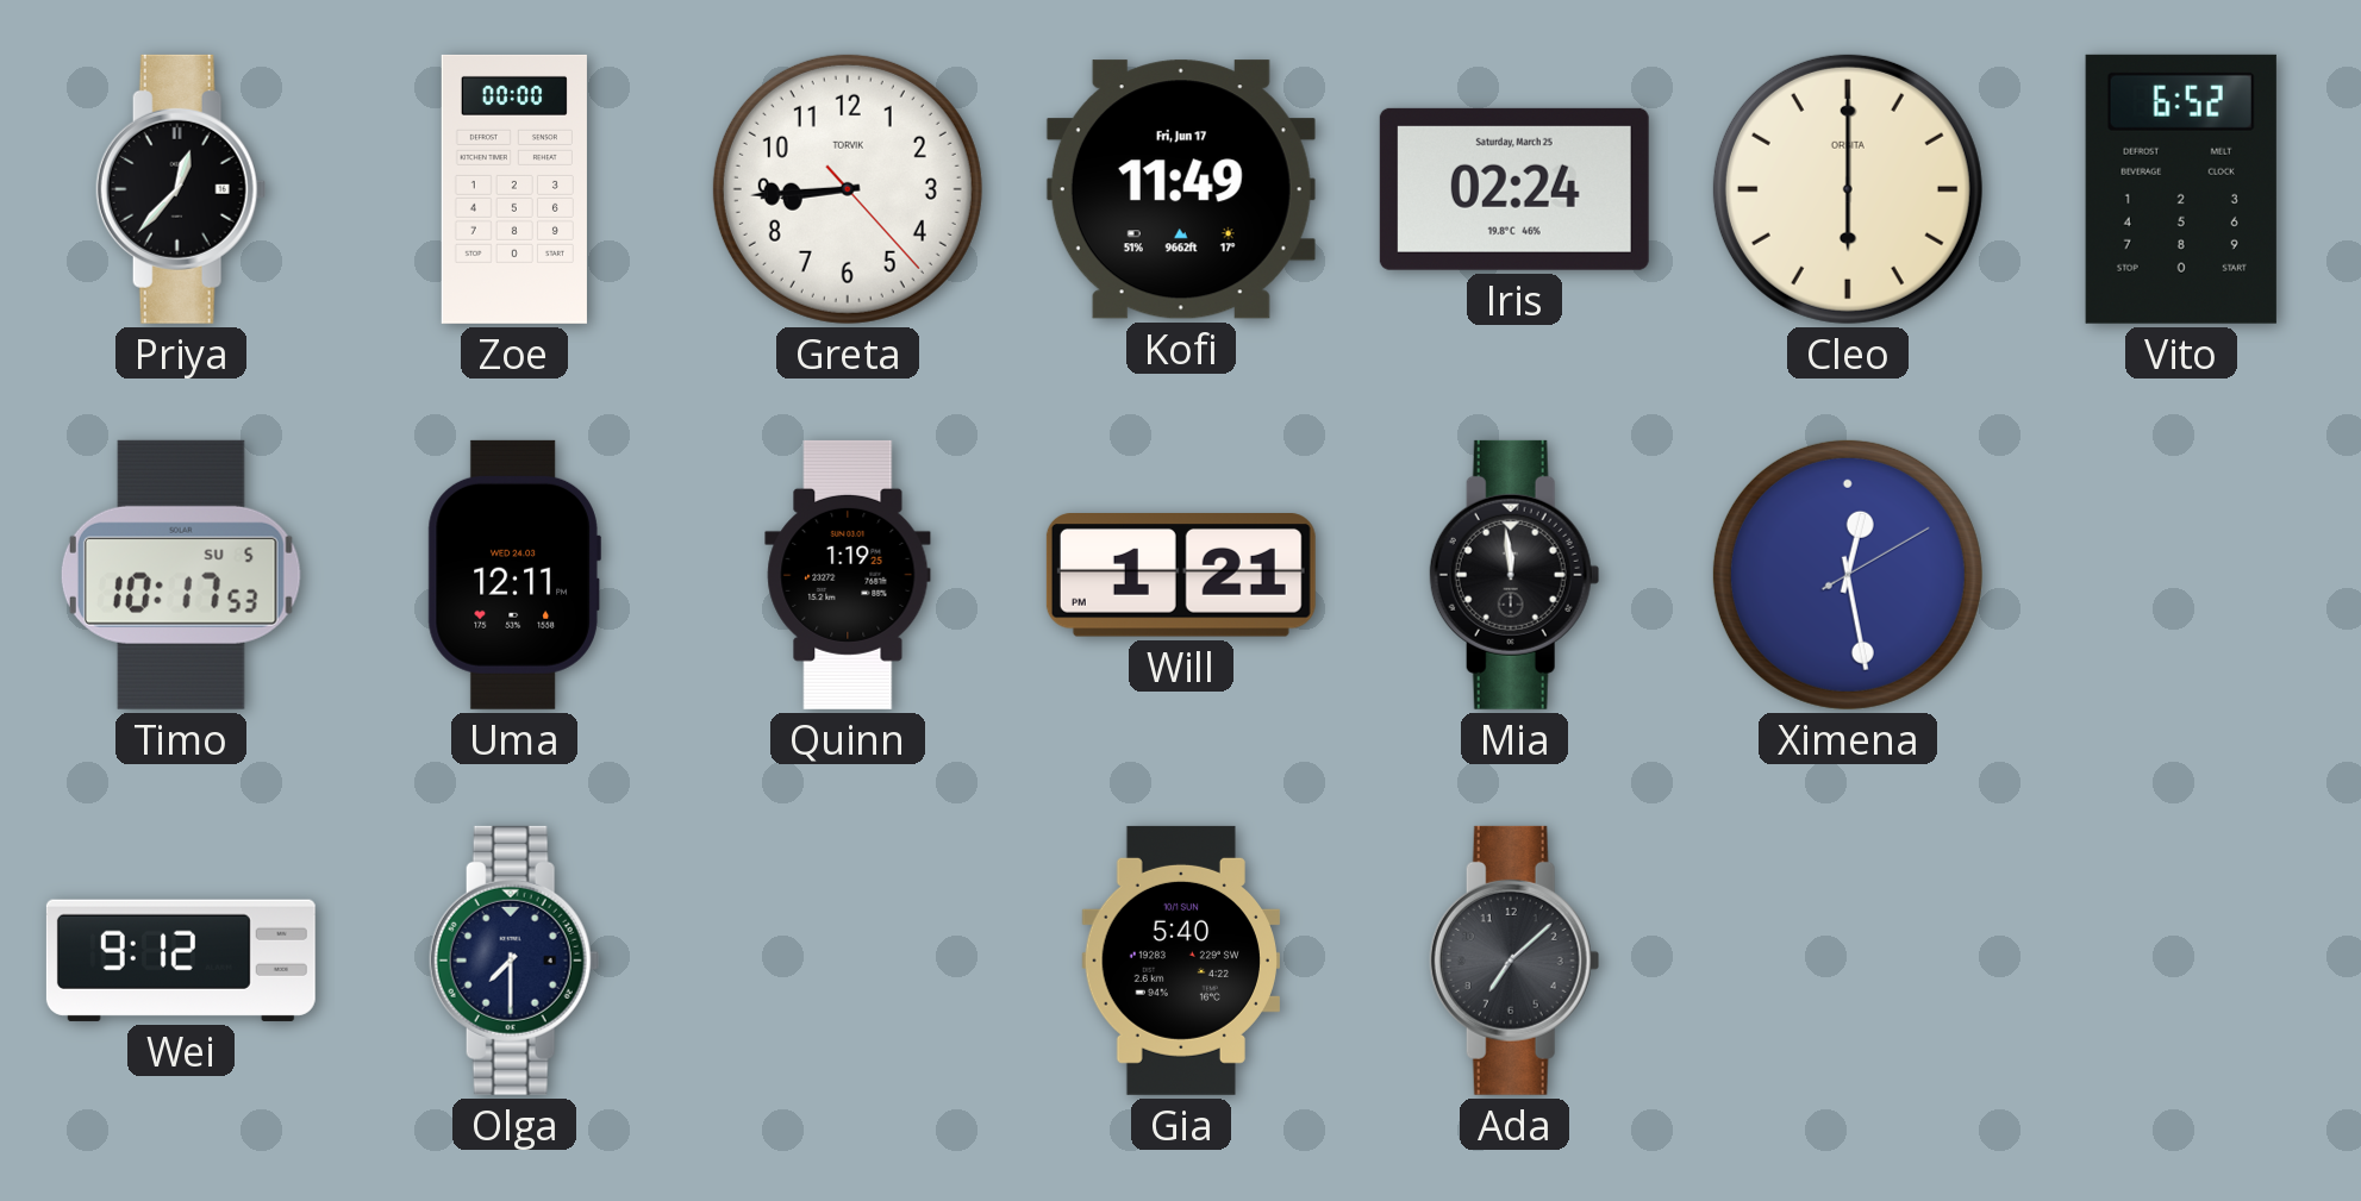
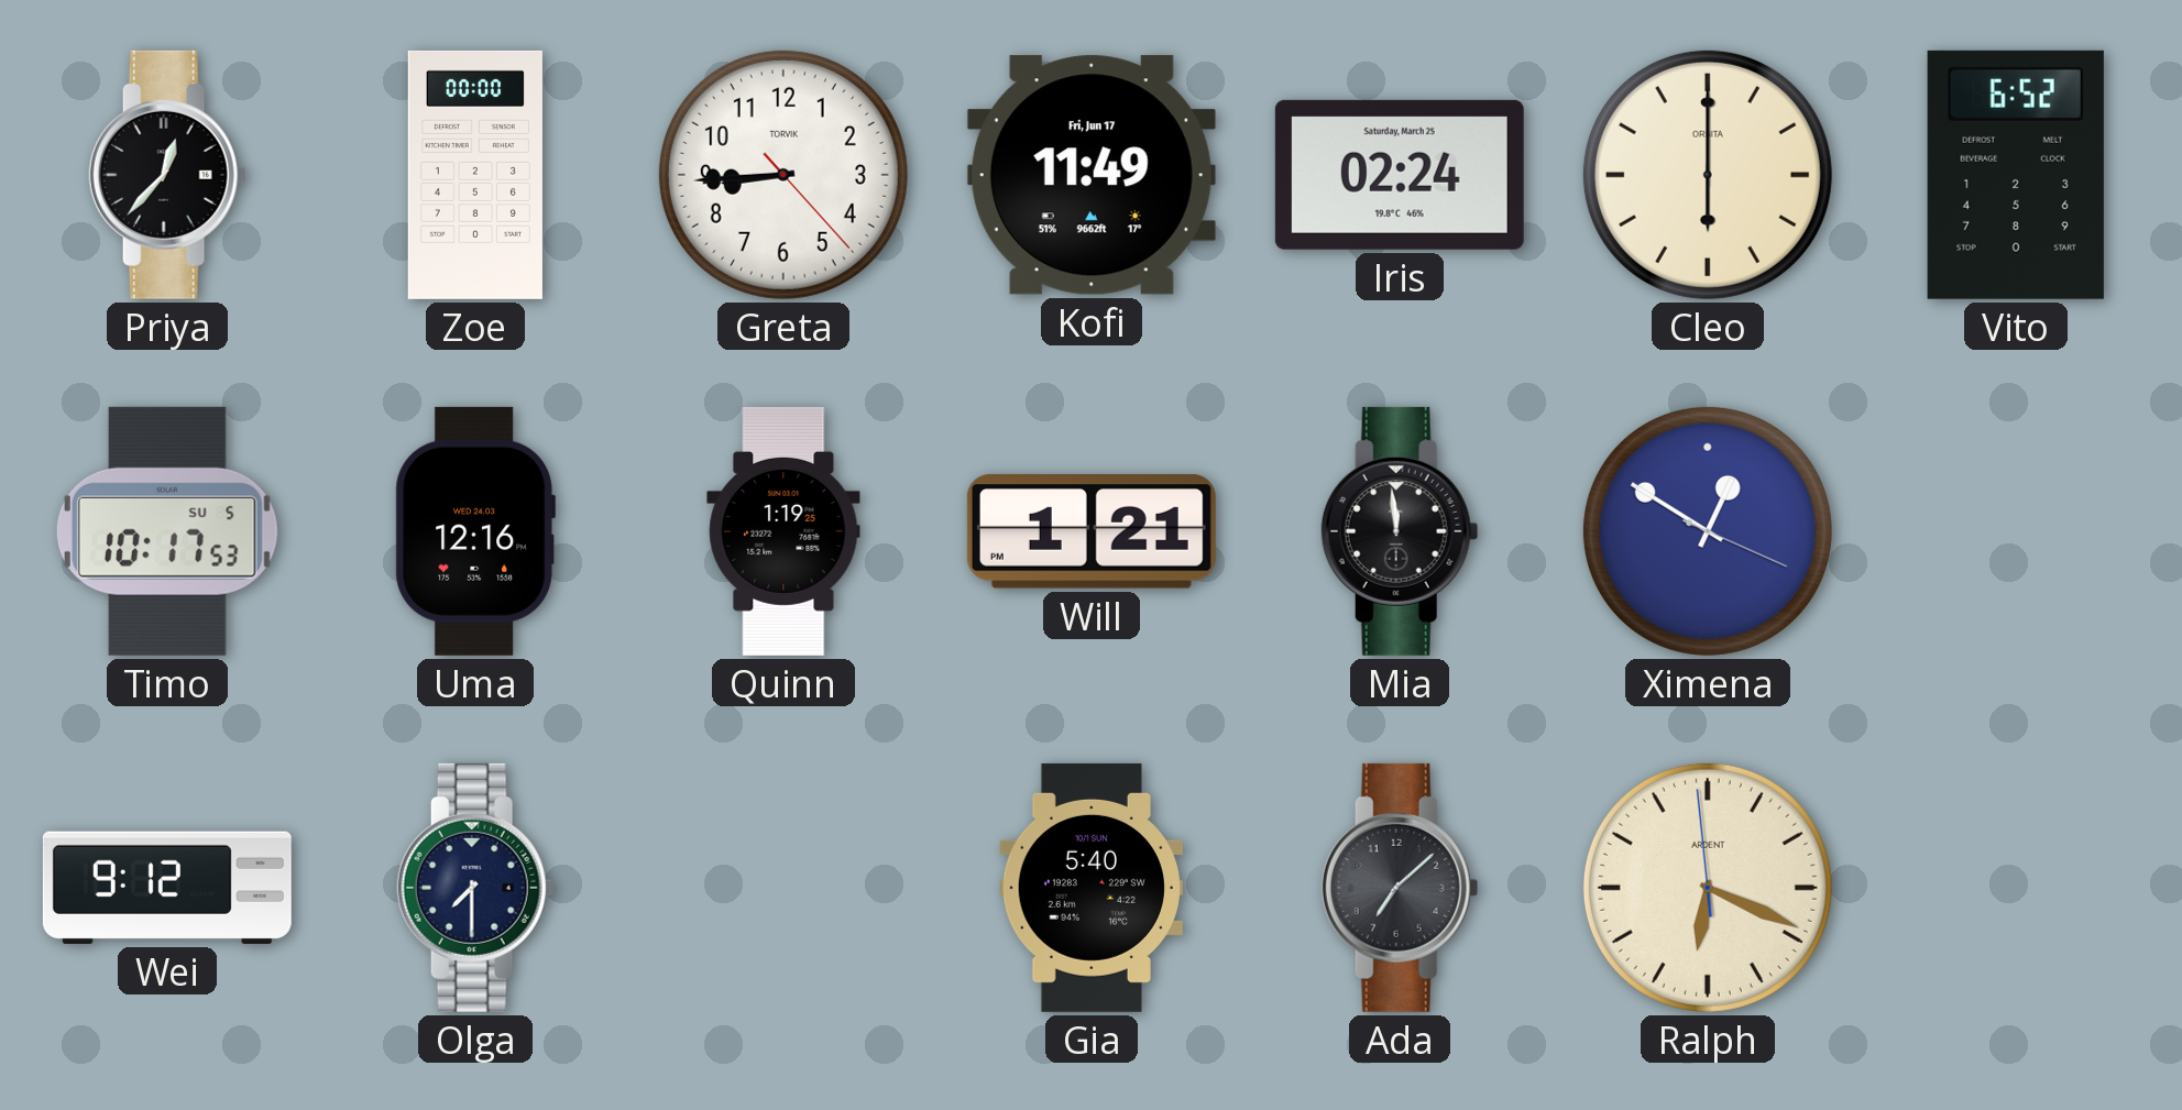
Uma: 12:11 -> 12:16
Ximena: 12:28 -> 12:50
Ralph: none -> 6:18
